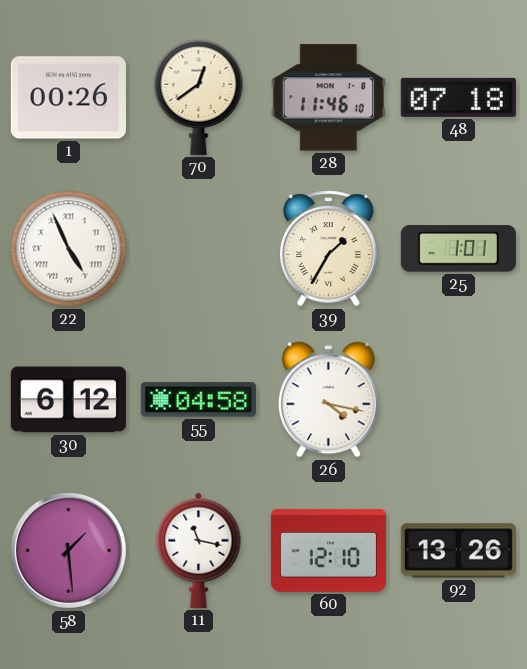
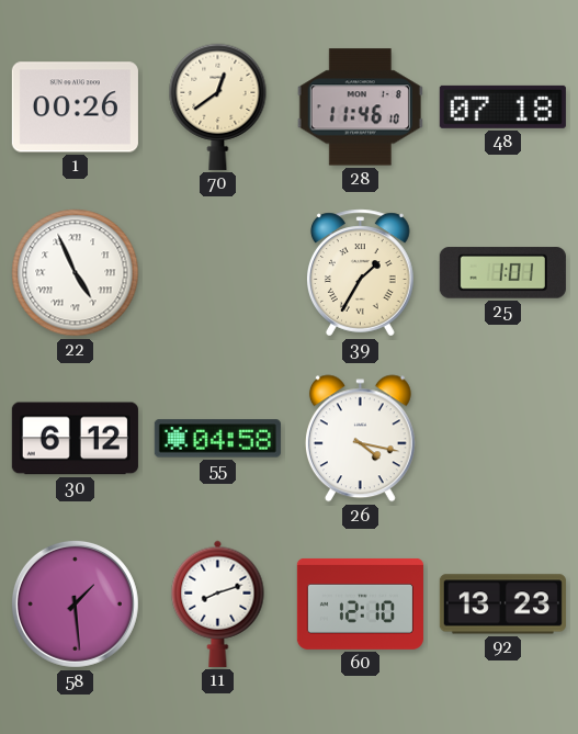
11: 11:17 -> 8:12
92: 13:26 -> 13:23
